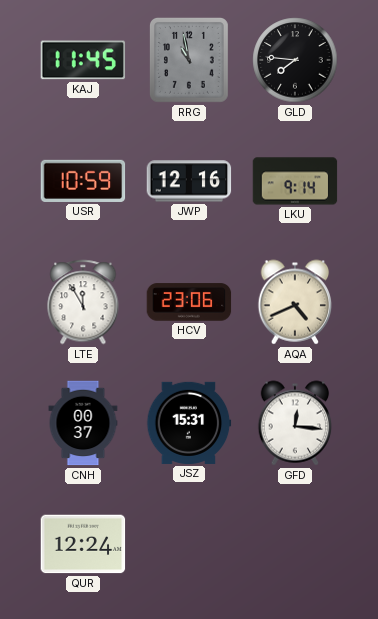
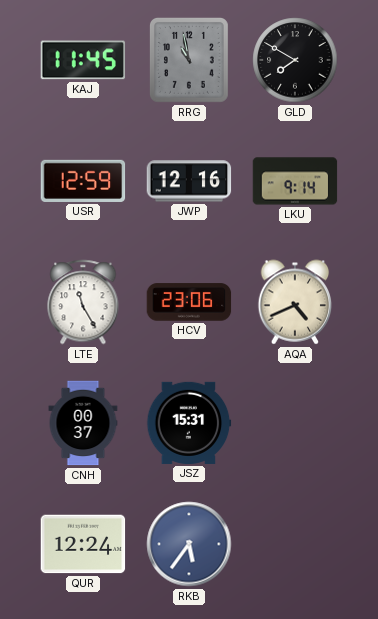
GLD: 7:46 -> 7:50
USR: 10:59 -> 12:59
LTE: 11:55 -> 11:25
GFD: 12:16 -> none
RKB: none -> 5:36
